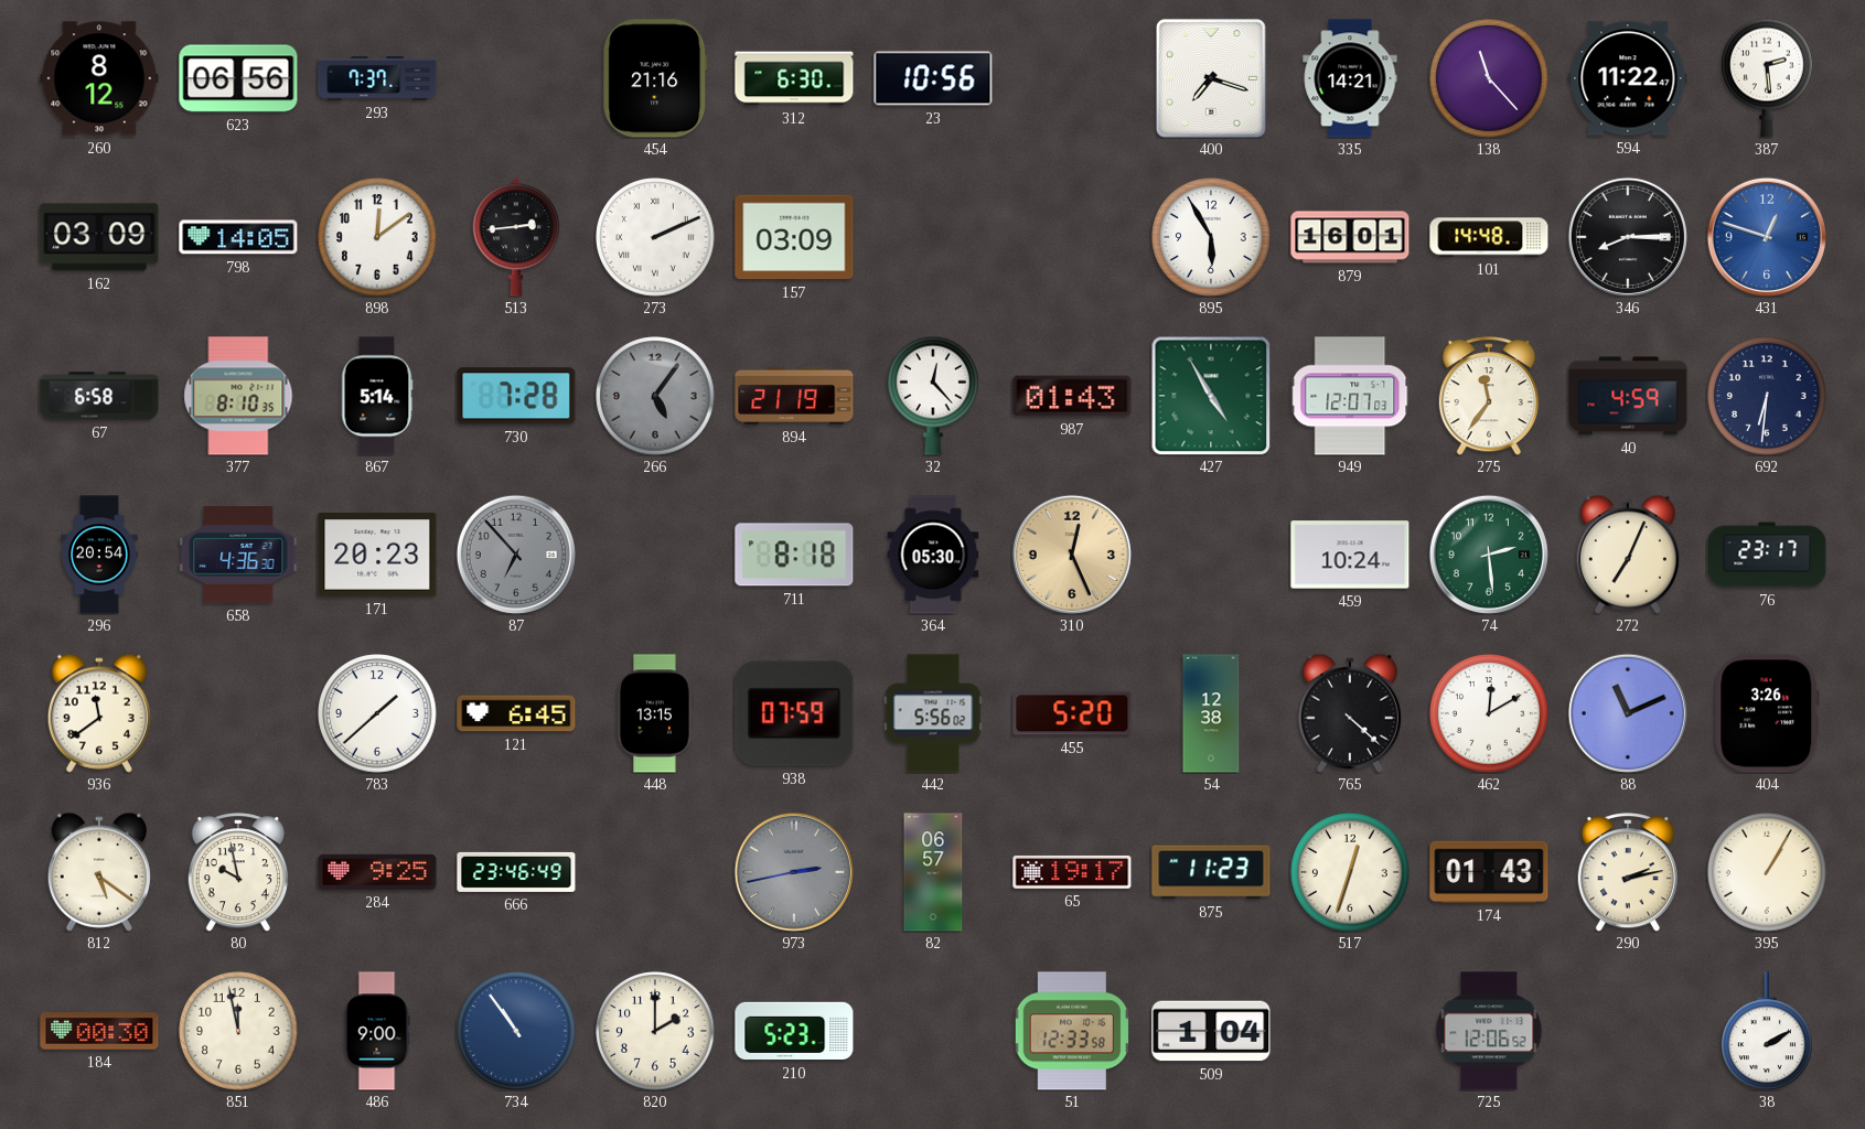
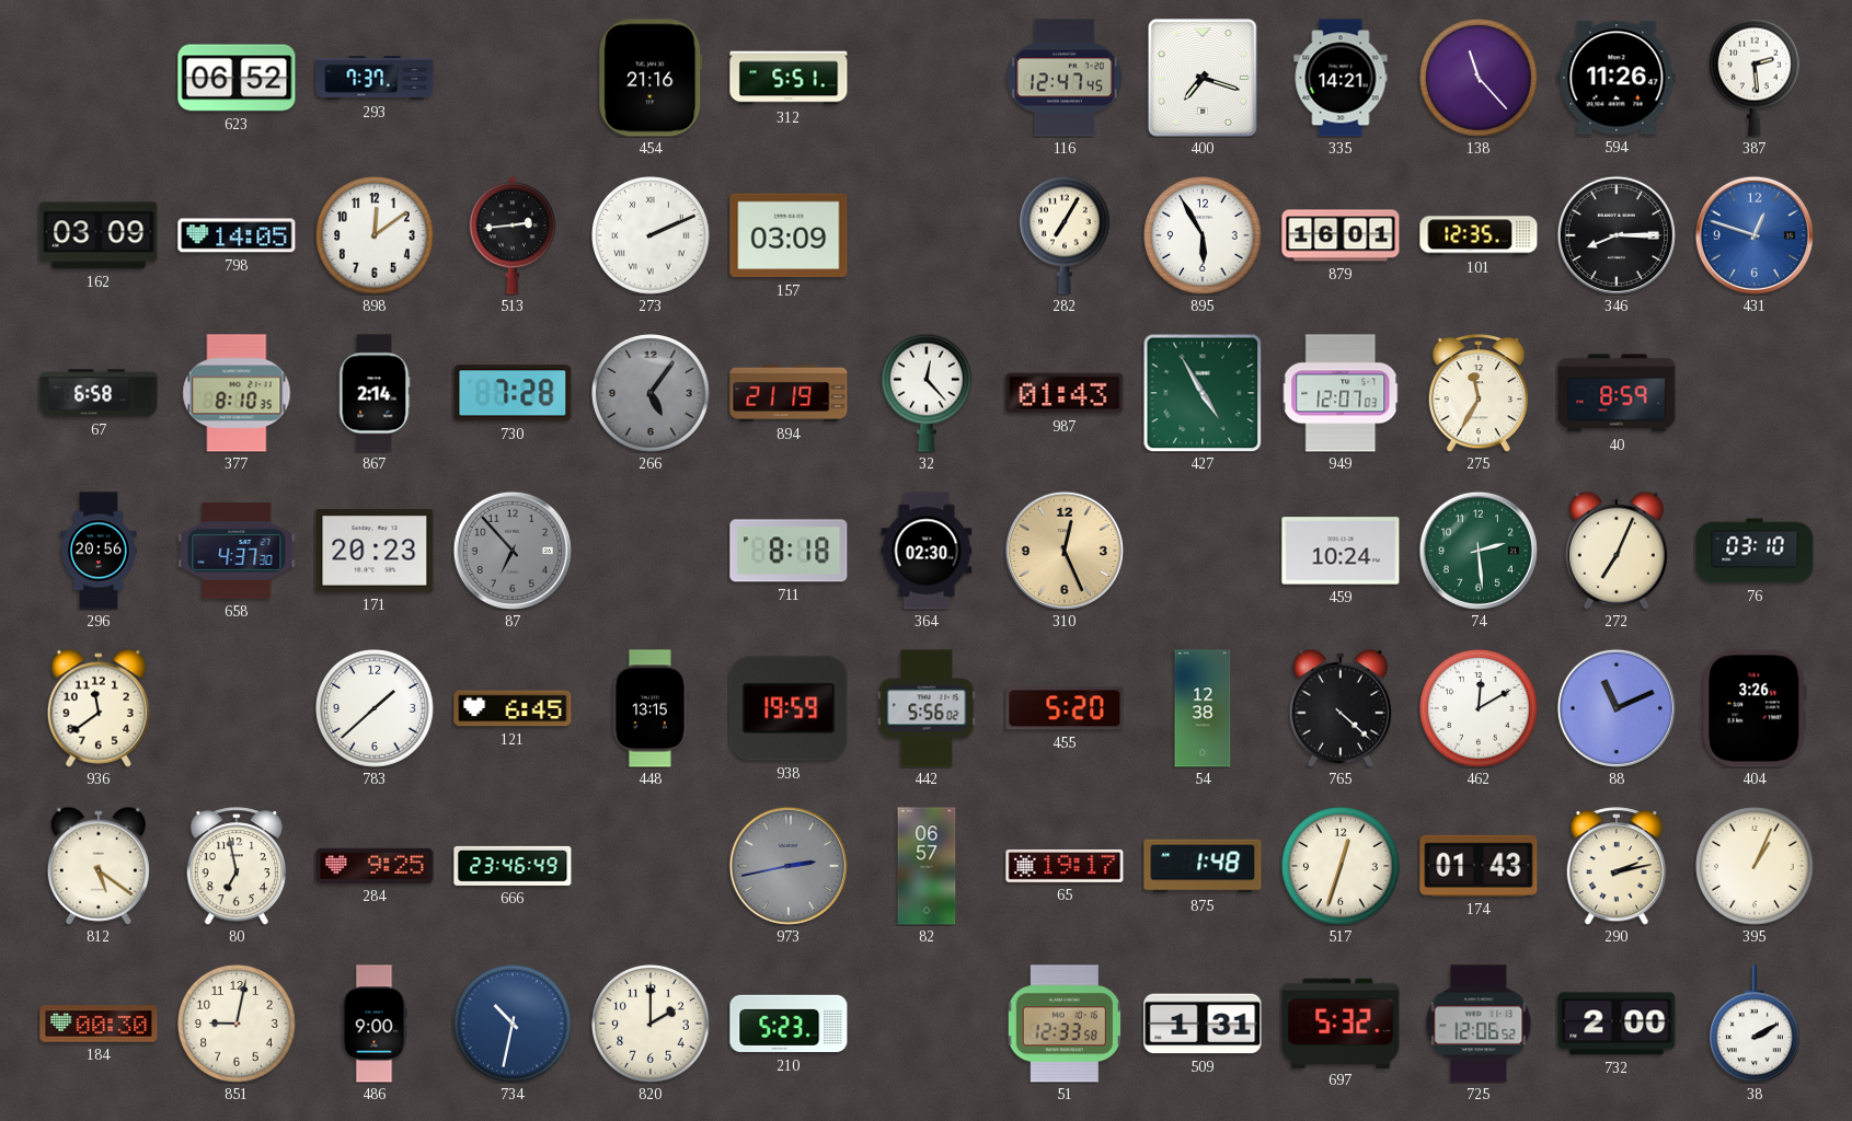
260: 8:12 -> none
623: 06:56 -> 06:52
312: 6:30 -> 5:51
23: 10:56 -> none
116: none -> 12:47
594: 11:22 -> 11:26
282: none -> 7:05
101: 14:48 -> 12:35
867: 5:14 -> 2:14
275: 11:36 -> 11:35
40: 4:59 -> 8:59
692: 6:31 -> none
296: 20:54 -> 20:56
658: 4:36 -> 4:37
364: 05:30 -> 02:30
76: 23:17 -> 03:10
938: 07:59 -> 19:59
80: 9:58 -> 6:58
875: 11:23 -> 1:48
395: 1:05 -> 1:04
851: 11:58 -> 9:02
734: 10:54 -> 10:32
509: 1:04 -> 1:31
697: none -> 5:32
732: none -> 2:00
